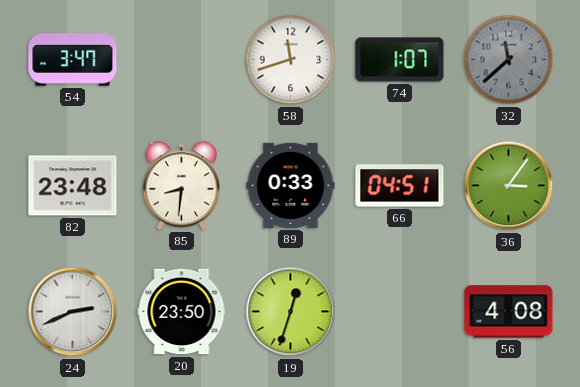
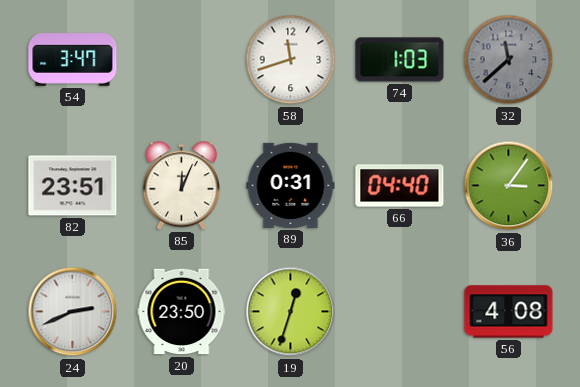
74: 1:07 -> 1:03
82: 23:48 -> 23:51
85: 8:31 -> 12:04
89: 0:33 -> 0:31
66: 04:51 -> 04:40
